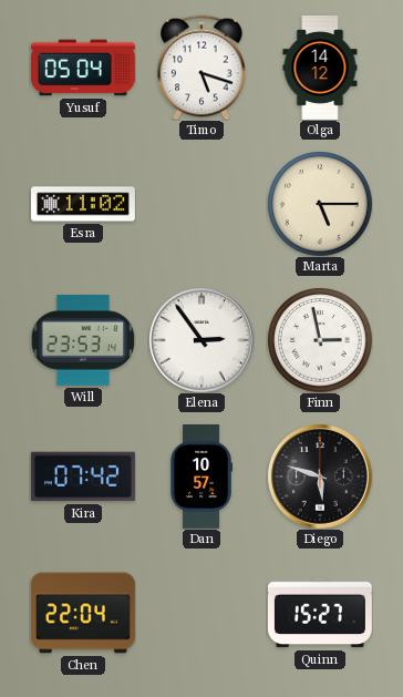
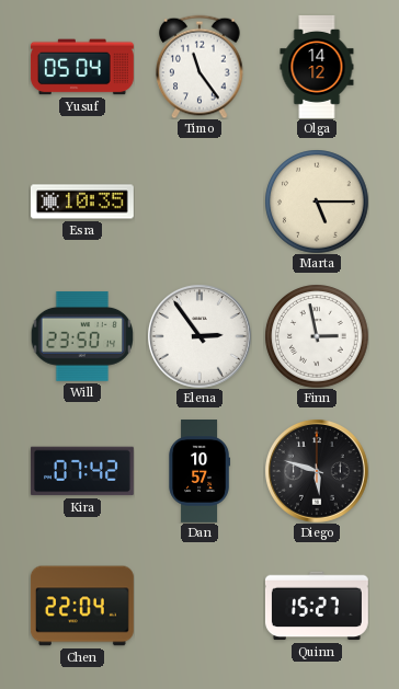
Timo: 5:18 -> 11:24
Esra: 11:02 -> 10:35
Will: 23:53 -> 23:50
